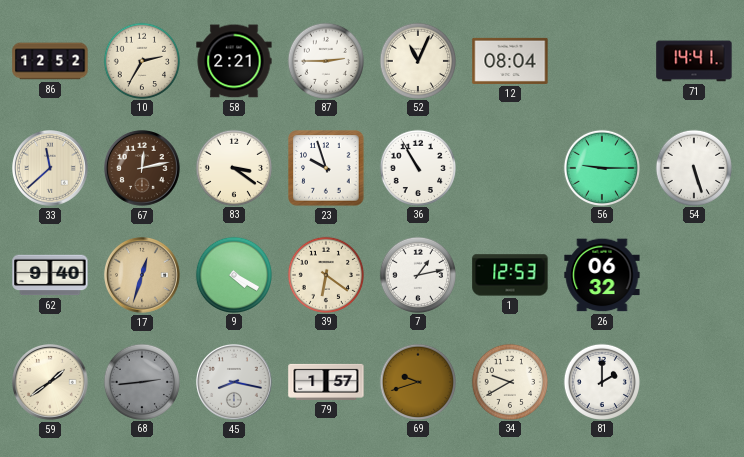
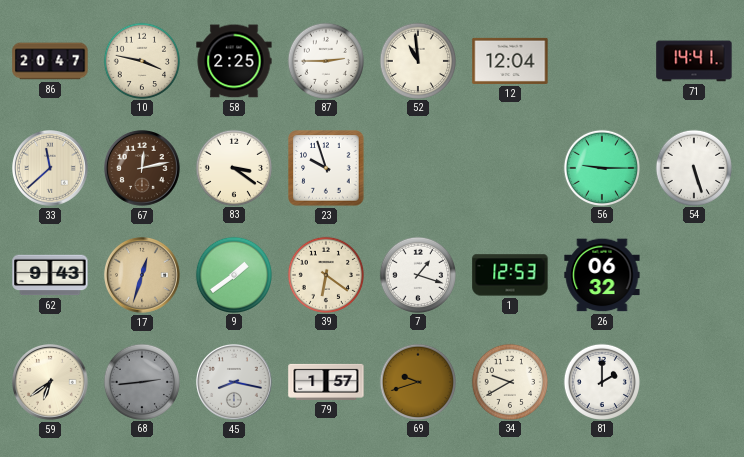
86: 12:52 -> 20:47
10: 2:35 -> 3:47
58: 2:21 -> 2:25
52: 11:04 -> 10:59
12: 08:04 -> 12:04
36: 10:55 -> none
62: 9:40 -> 9:43
9: 4:20 -> 1:39
7: 1:13 -> 1:18
59: 1:39 -> 6:39
